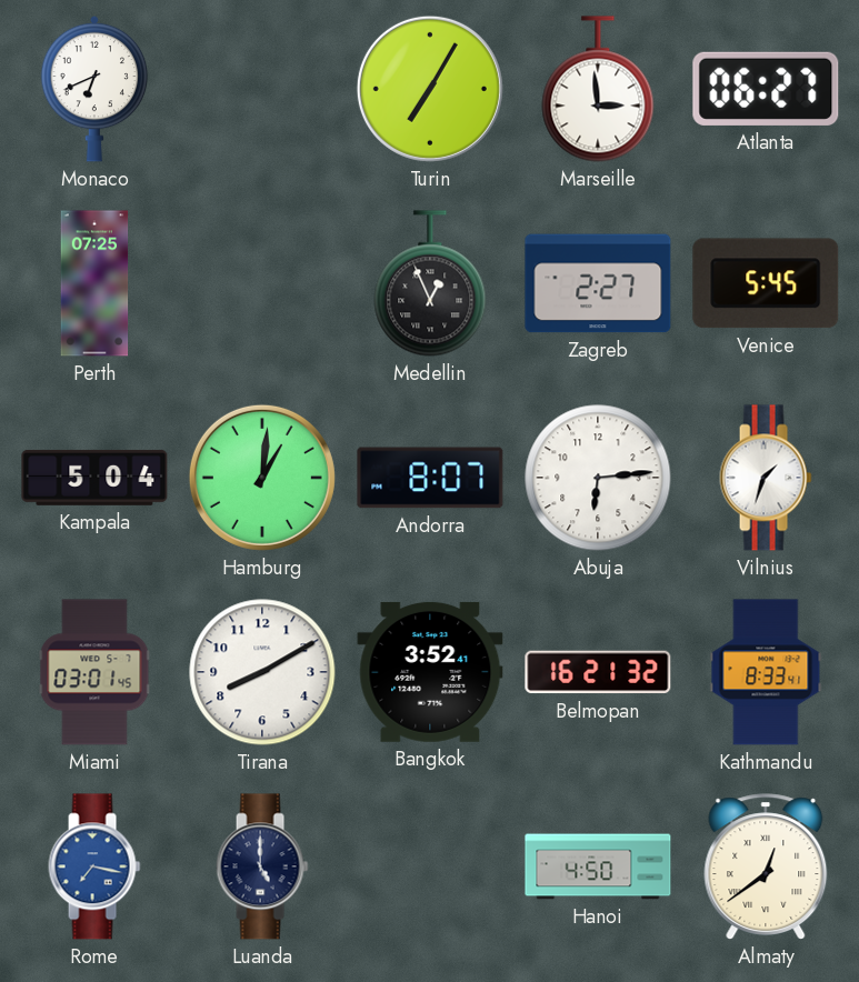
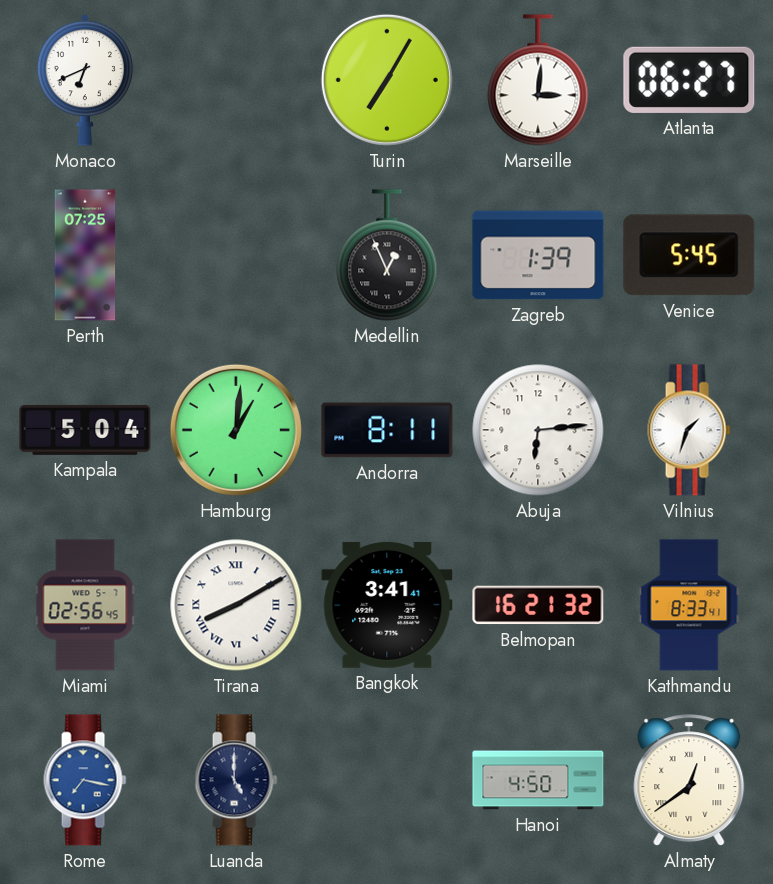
Marseille: 2:59 -> 3:01
Zagreb: 2:27 -> 1:39
Andorra: 8:07 -> 8:11
Miami: 03:01 -> 02:56
Tirana numerals: Arabic -> Roman
Bangkok: 3:52 -> 3:41
